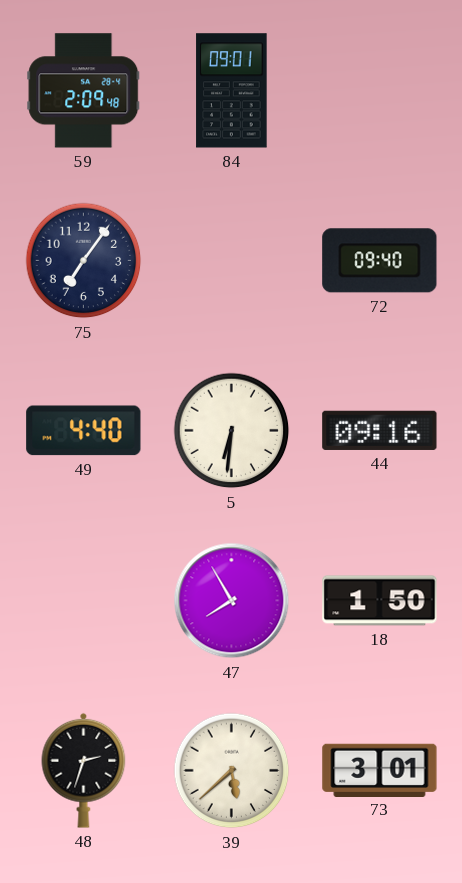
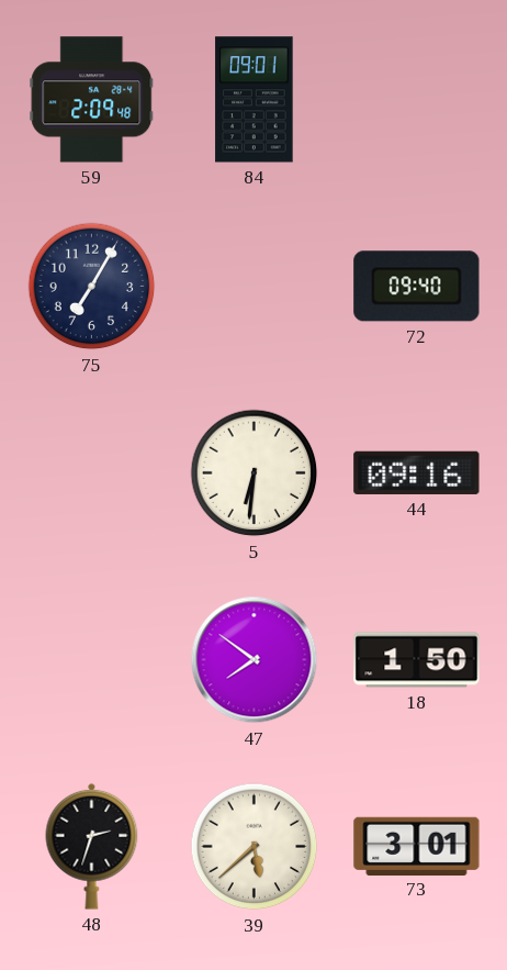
75: 7:06 -> 7:05
49: 4:40 -> none
47: 7:55 -> 7:51
